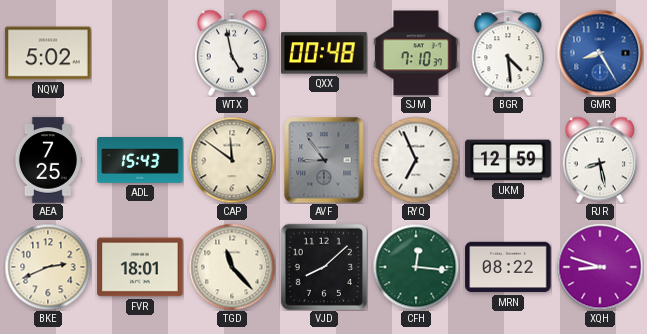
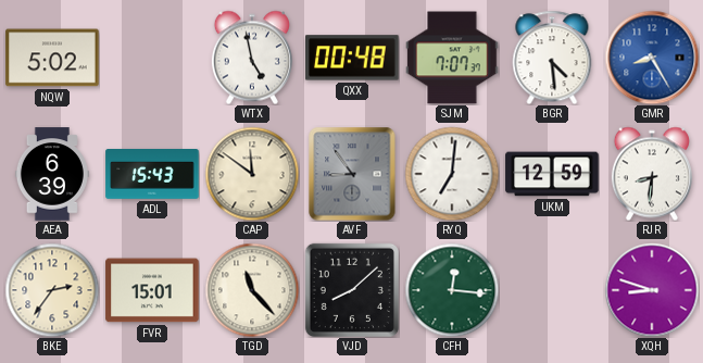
SJM: 7:10 -> 7:07
AEA: 7:25 -> 6:39
RYQ: 6:56 -> 7:01
RJR: 8:28 -> 8:31
BKE: 2:41 -> 2:36
FVR: 18:01 -> 15:01
MRN: 08:22 -> none
